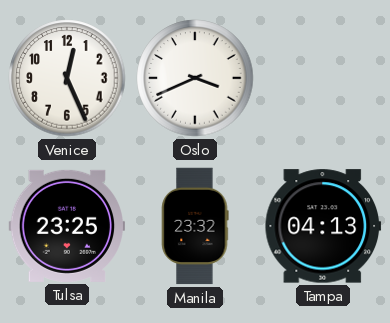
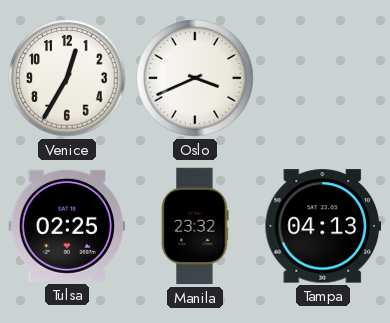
Venice: 12:26 -> 12:35
Tulsa: 23:25 -> 02:25
